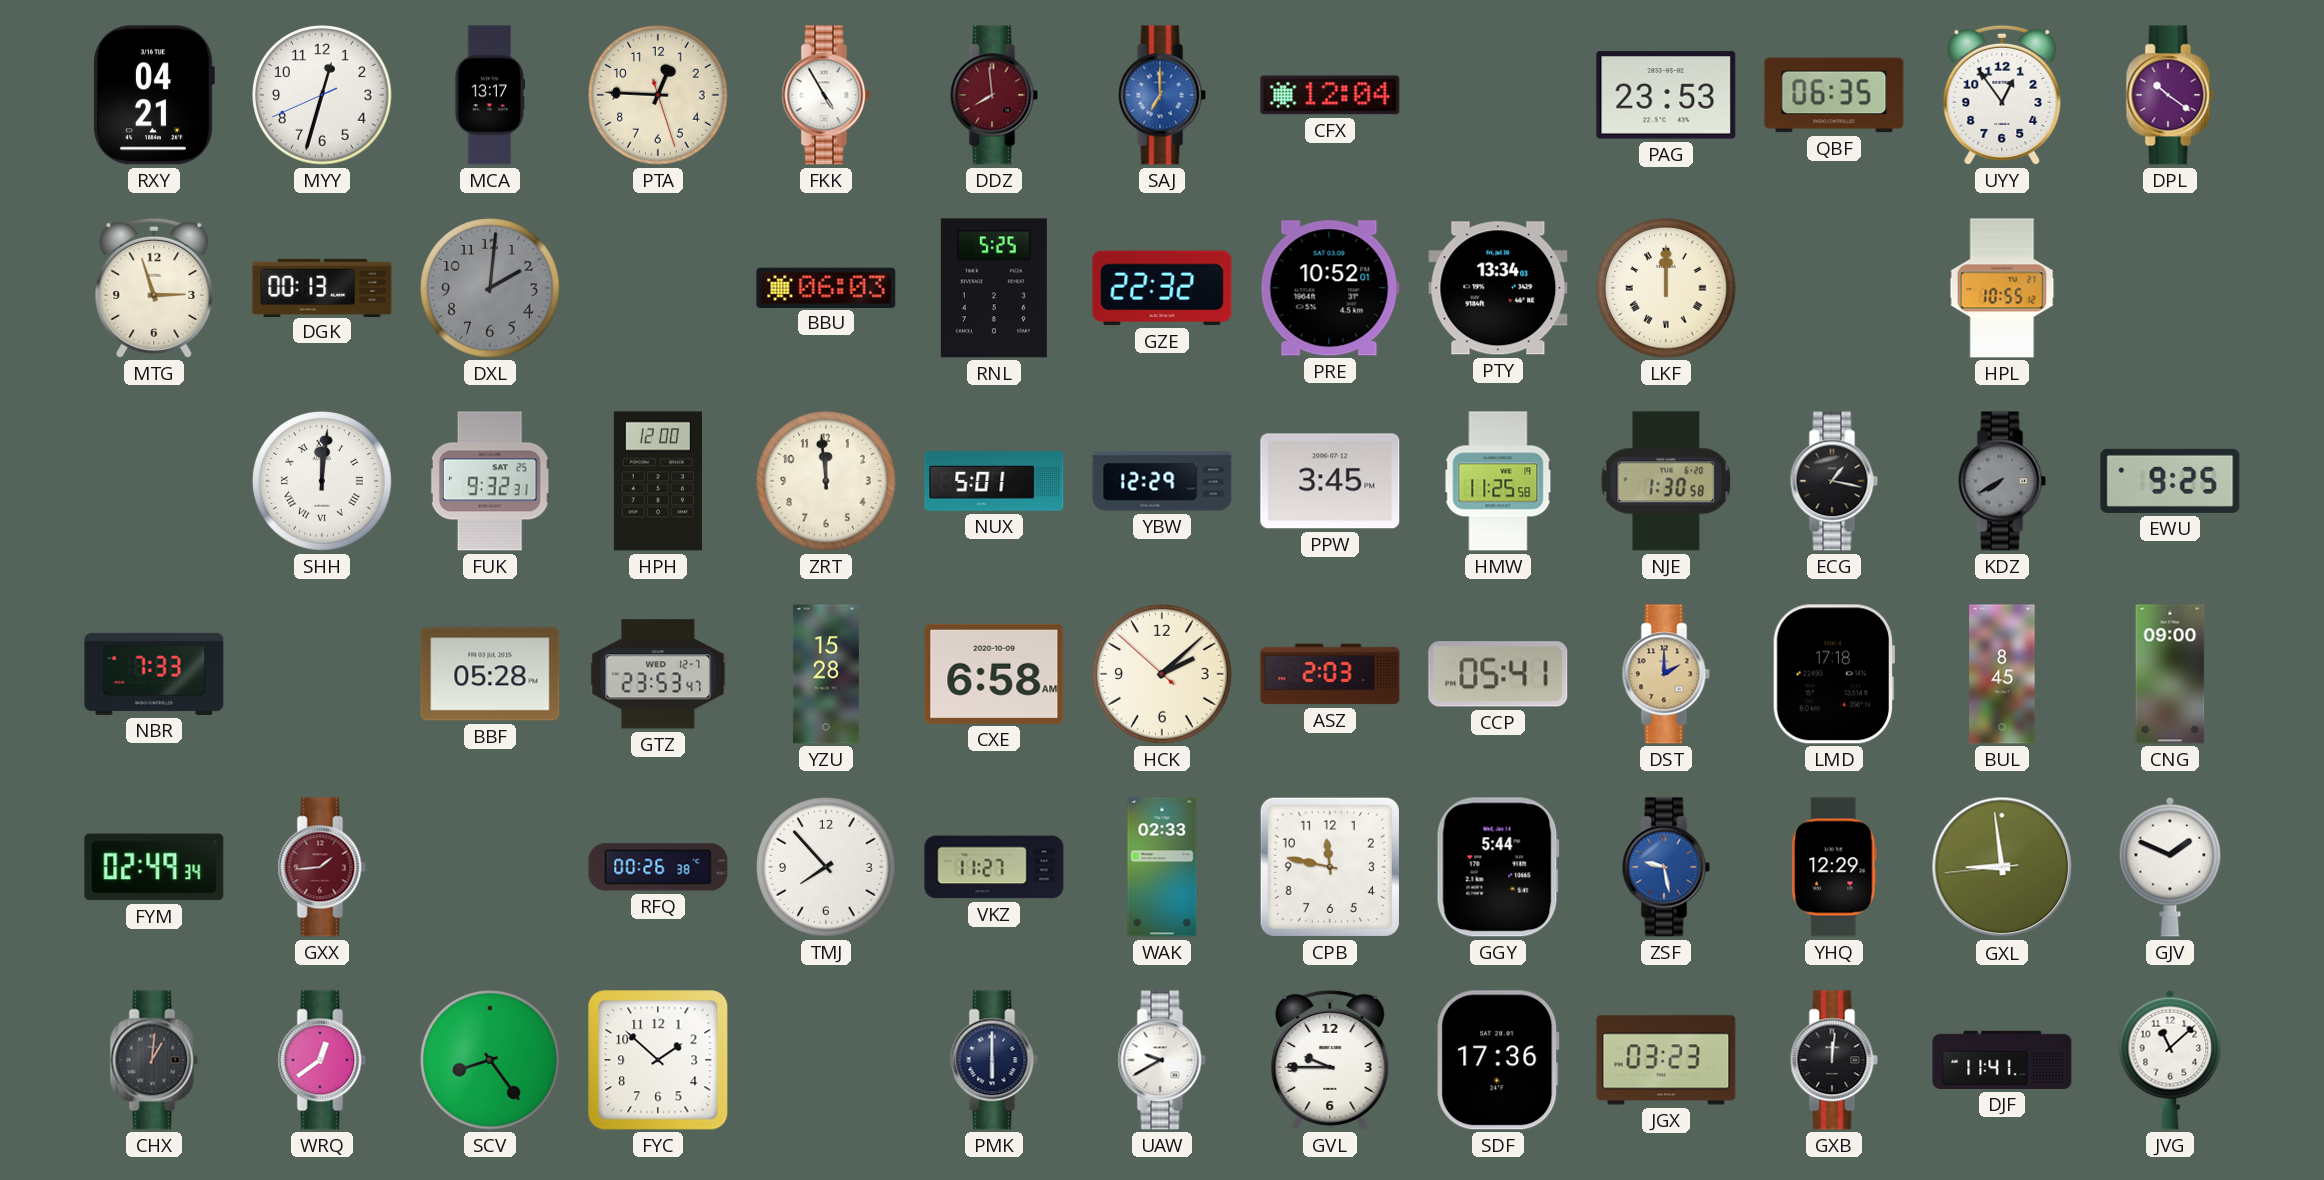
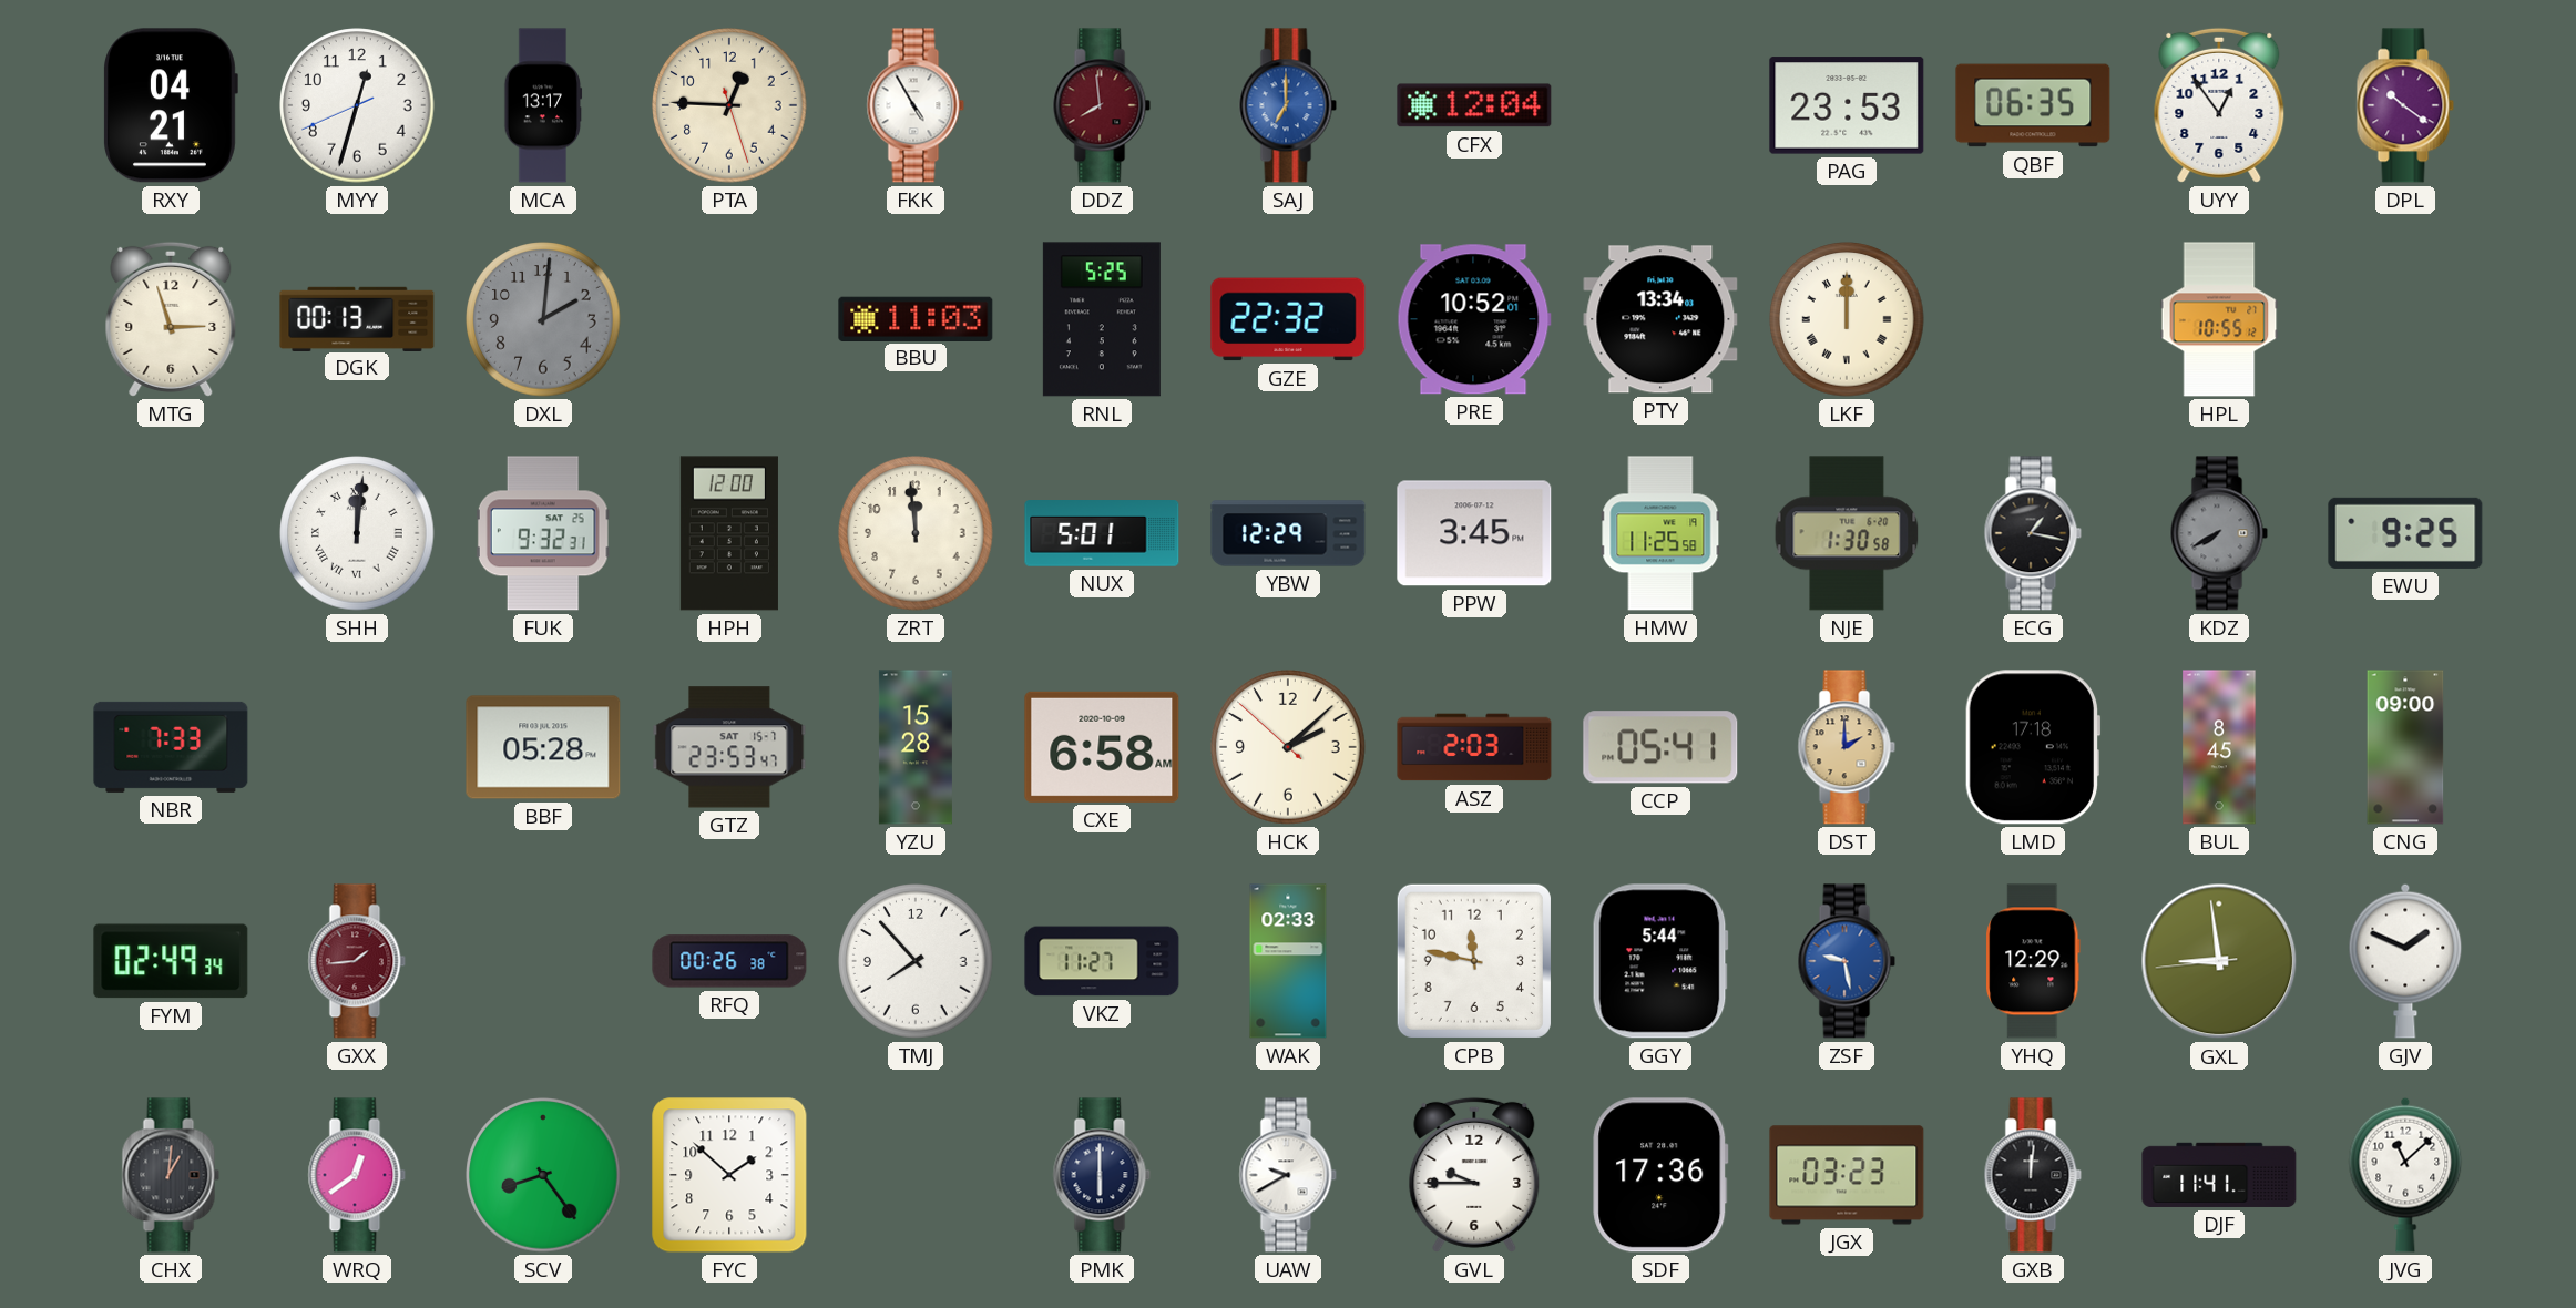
BBU: 06:03 -> 11:03
GTZ date: WED 12-7 -> SAT 15-7
